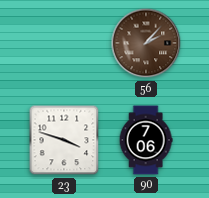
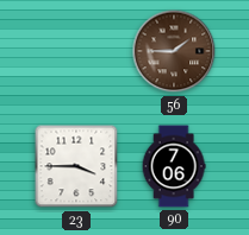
56: 2:07 -> 1:45
23: 3:48 -> 3:45
